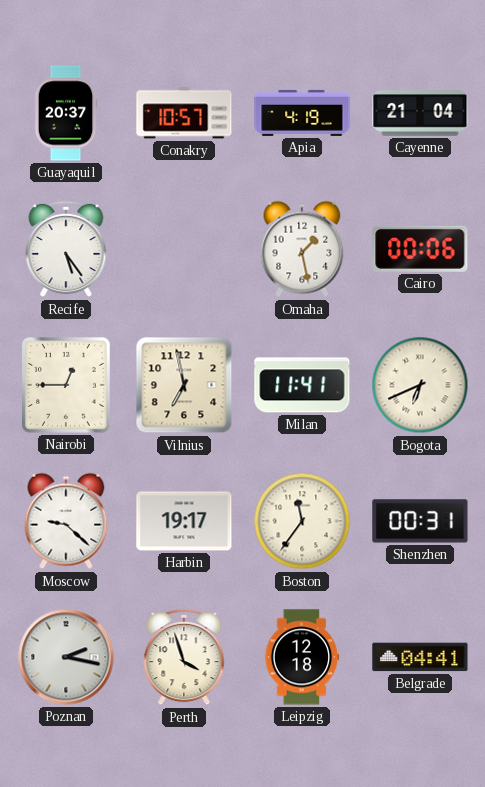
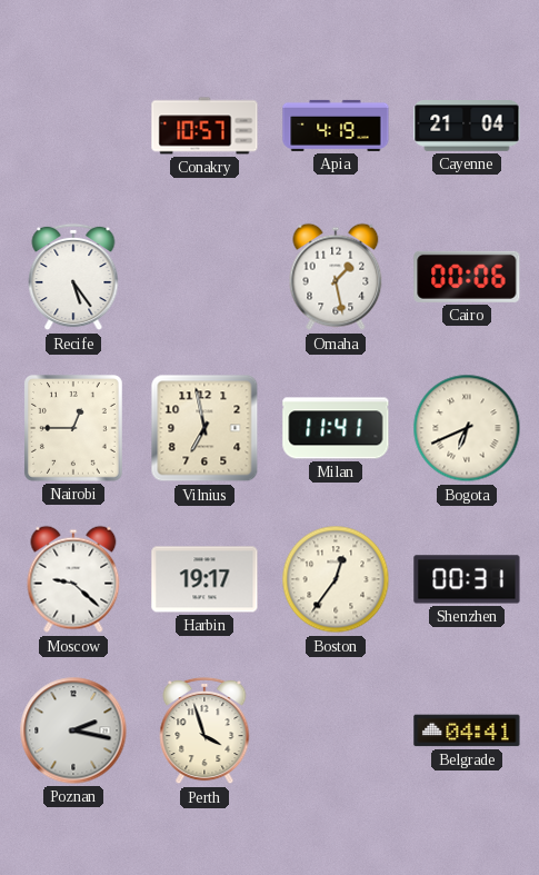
Guayaquil: 20:37 -> none
Boston: 11:36 -> 12:36
Leipzig: 12:18 -> none
